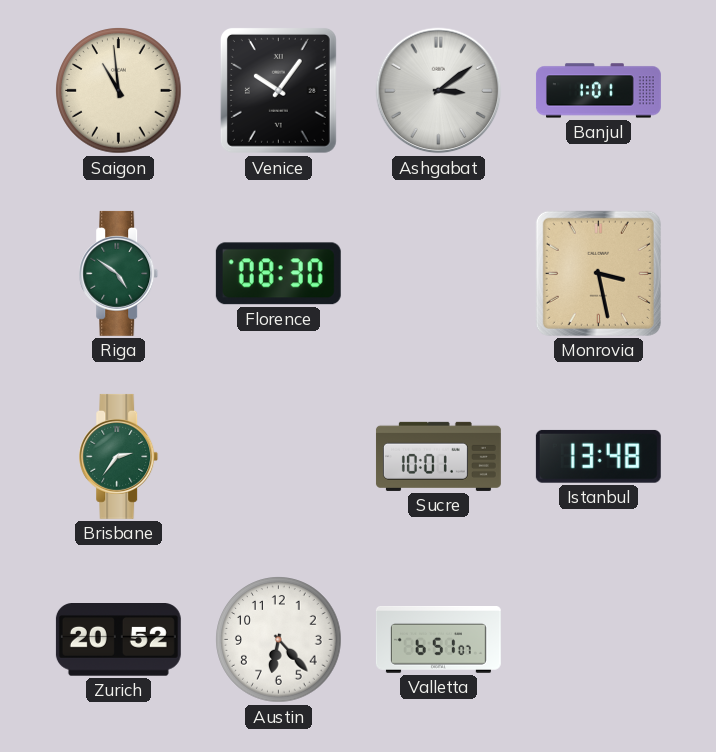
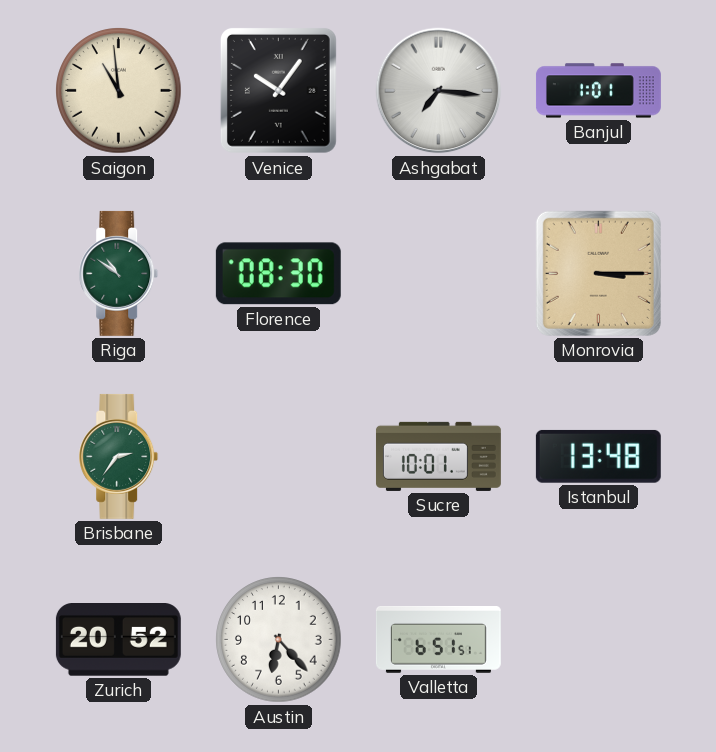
Ashgabat: 3:09 -> 7:16
Riga: 4:51 -> 10:51
Monrovia: 3:28 -> 3:15
Valletta: 6:51:07 -> 6:51:51
